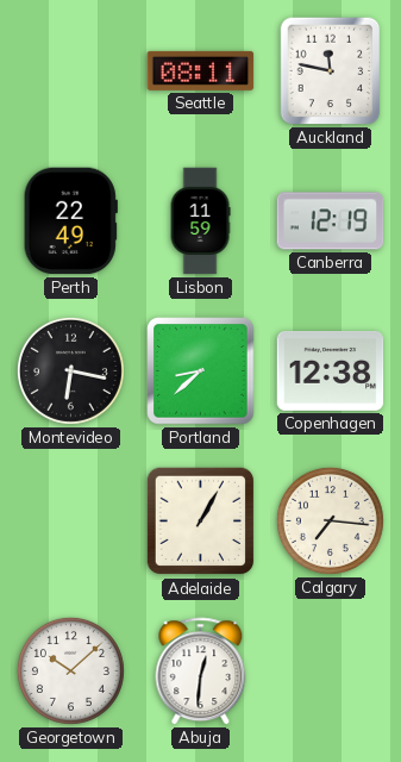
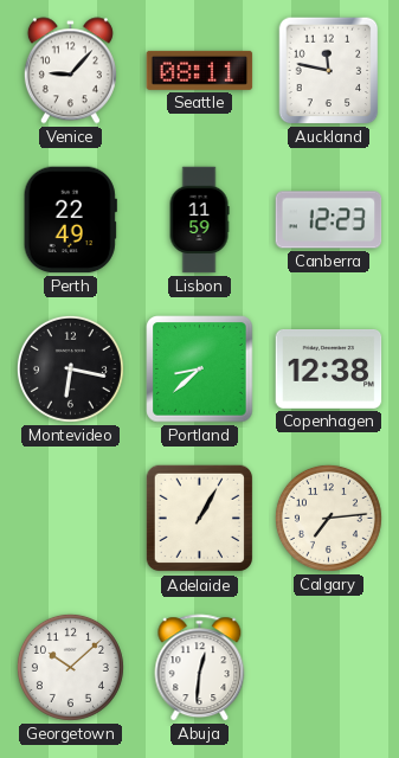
Venice: none -> 9:07
Canberra: 12:19 -> 12:23
Calgary: 7:16 -> 7:14
